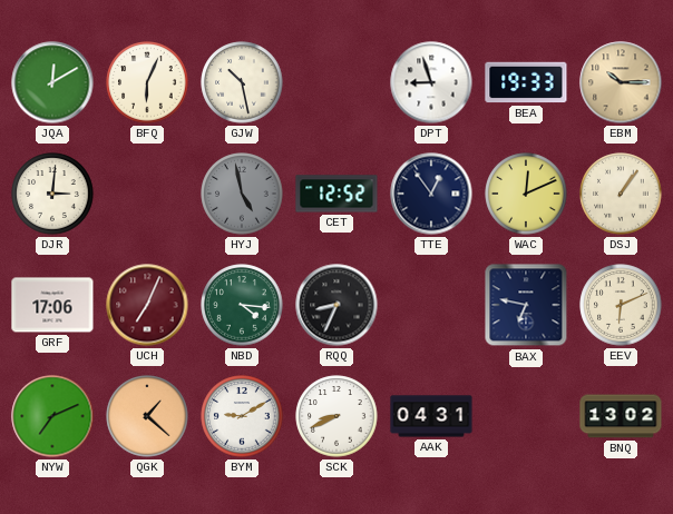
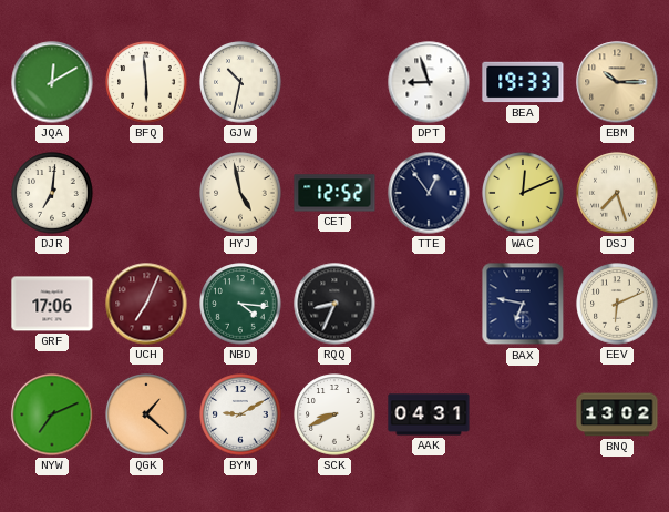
BFQ: 6:04 -> 5:59
GJW: 10:28 -> 10:32
DJR: 3:01 -> 7:01
HYJ dial: grey -> cream
DSJ: 1:06 -> 7:27
